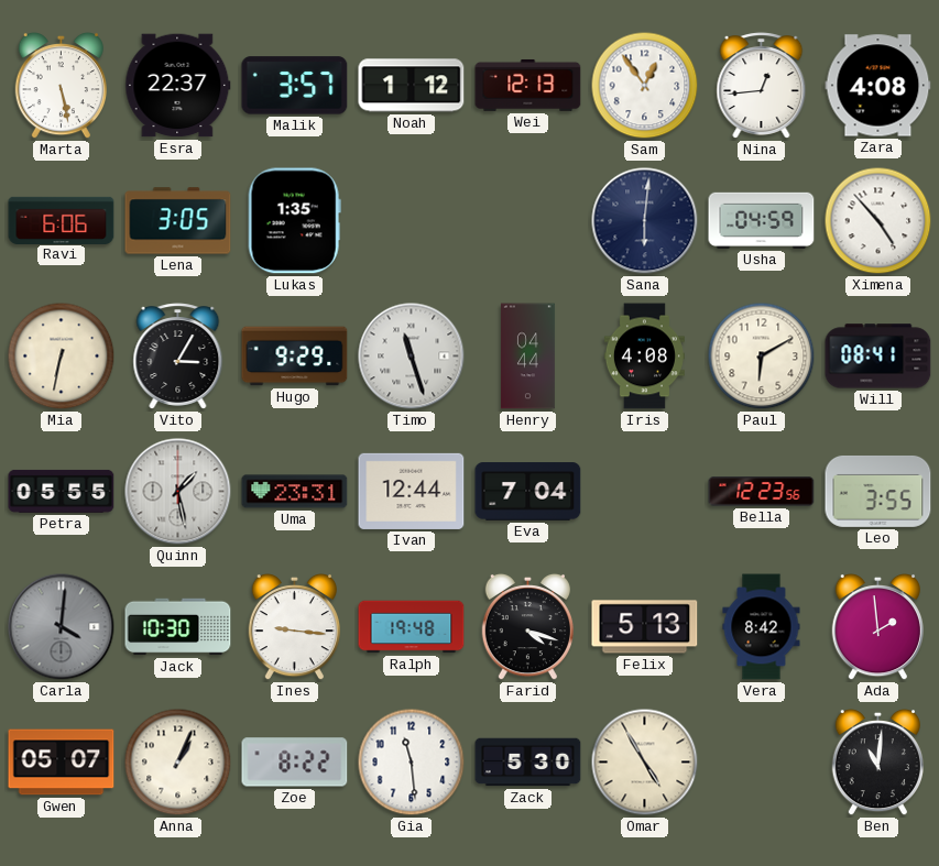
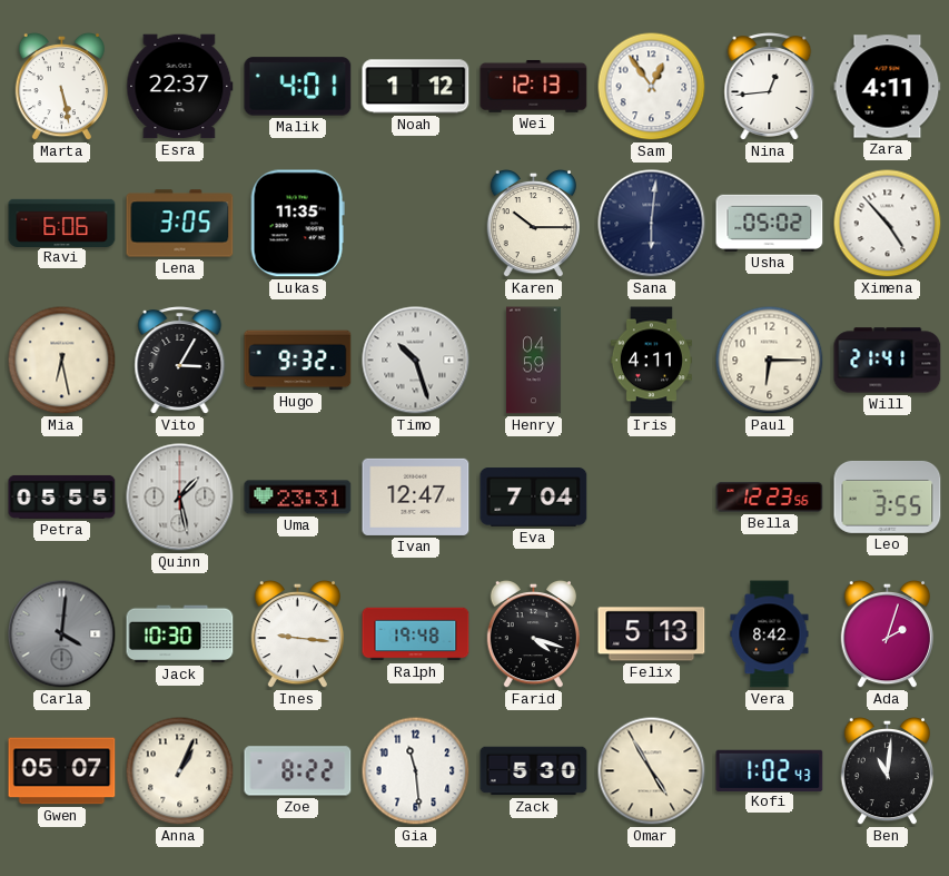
Malik: 3:57 -> 4:01
Zara: 4:08 -> 4:11
Lukas: 1:35 -> 11:35
Karen: none -> 10:15
Usha: 04:59 -> 05:02
Mia: 6:32 -> 6:28
Hugo: 9:29 -> 9:32
Timo: 11:27 -> 10:27
Henry: 04:44 -> 04:59
Iris: 4:08 -> 4:11
Paul: 6:10 -> 6:15
Will: 08:41 -> 21:41
Ivan: 12:44 -> 12:47
Ada: 1:59 -> 2:03
Kofi: none -> 1:02
